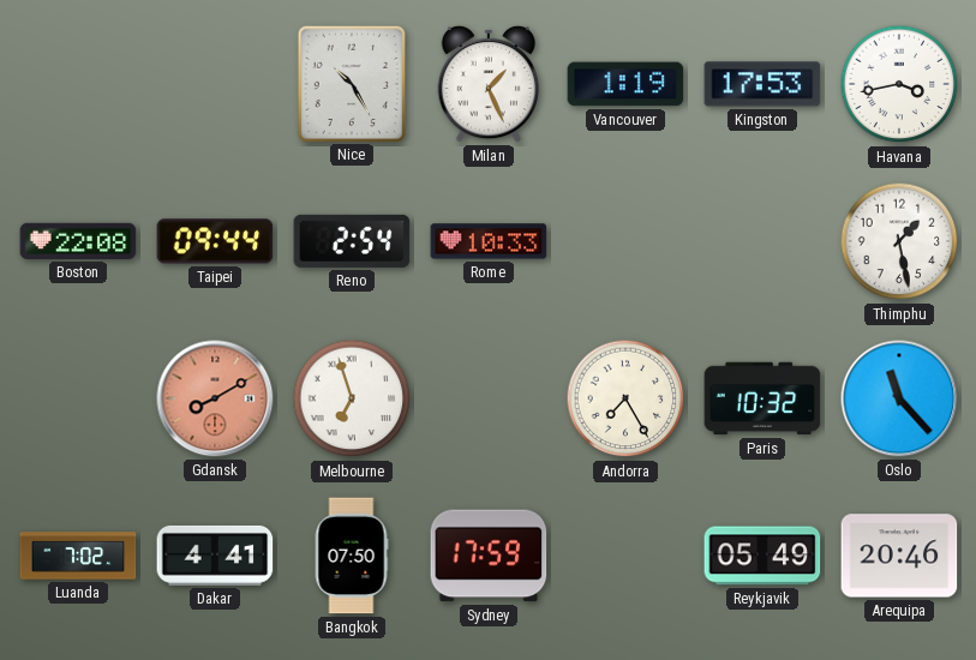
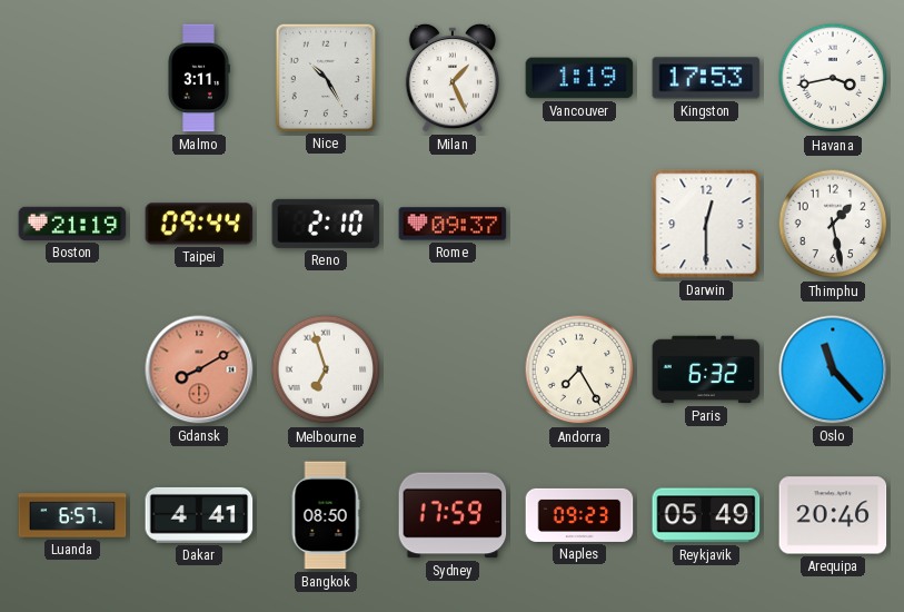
Malmo: none -> 3:11
Boston: 22:08 -> 21:19
Reno: 2:54 -> 2:10
Rome: 10:33 -> 09:37
Darwin: none -> 12:30
Paris: 10:32 -> 6:32
Luanda: 7:02 -> 6:57
Bangkok: 07:50 -> 08:50
Naples: none -> 09:23
